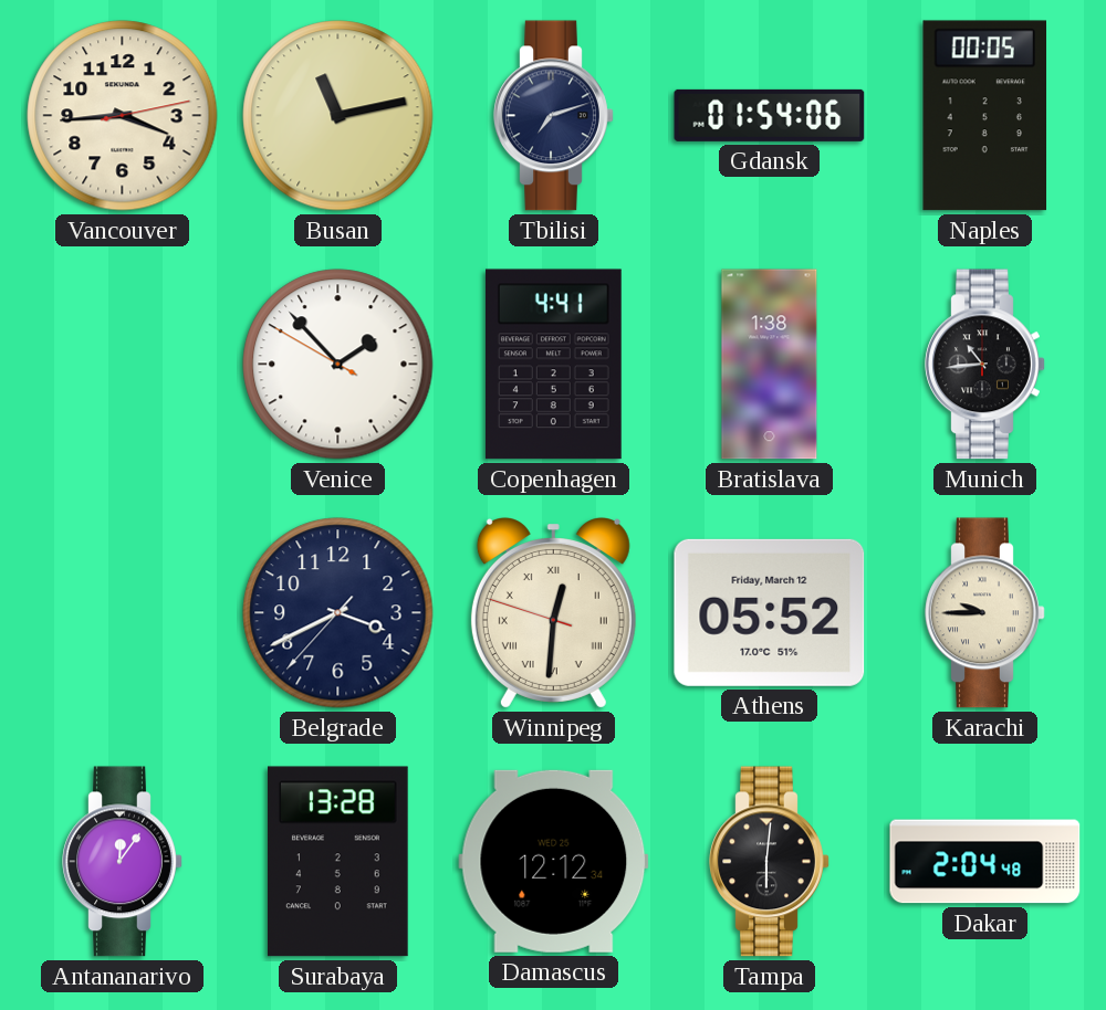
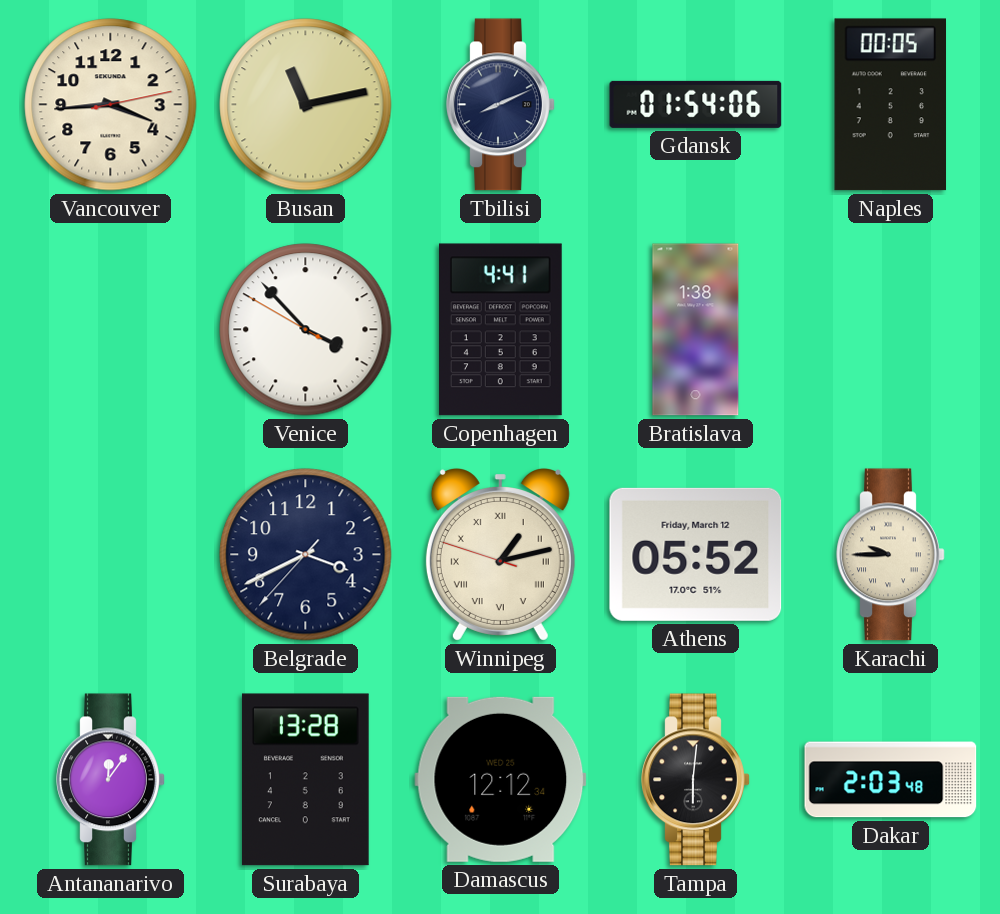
Tbilisi: 7:12 -> 8:11
Venice: 1:52 -> 3:52
Munich: 10:44 -> none
Winnipeg: 12:30 -> 1:12
Dakar: 2:04 -> 2:03
